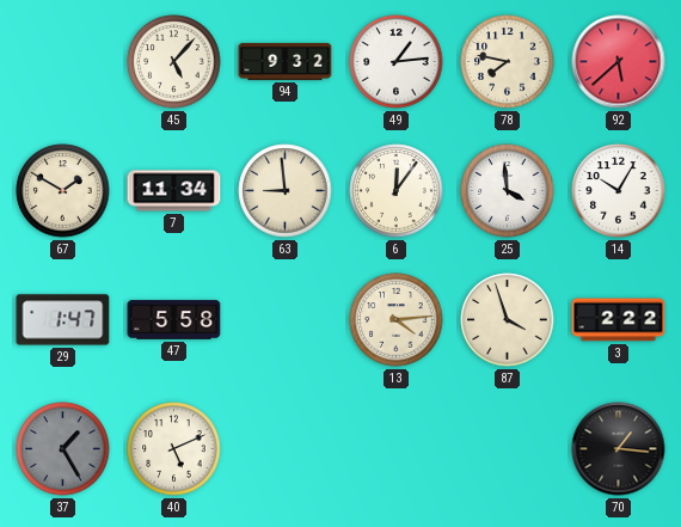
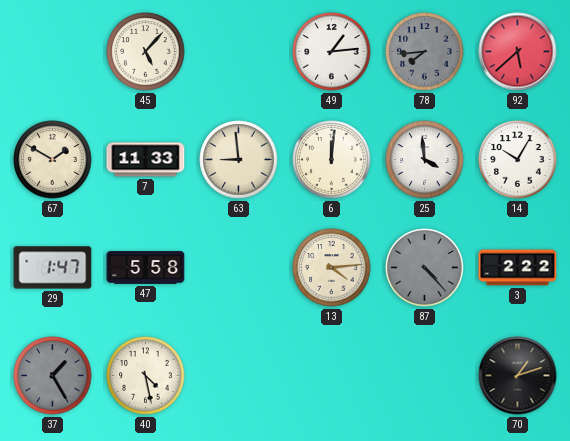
94: 9:32 -> none
78: 7:47 -> 7:44
78 dial: cream -> grey
7: 11:34 -> 11:33
6: 12:06 -> 12:01
87: 3:57 -> 4:23
87 dial: cream -> grey
40: 5:11 -> 4:28
70: 1:16 -> 1:12
